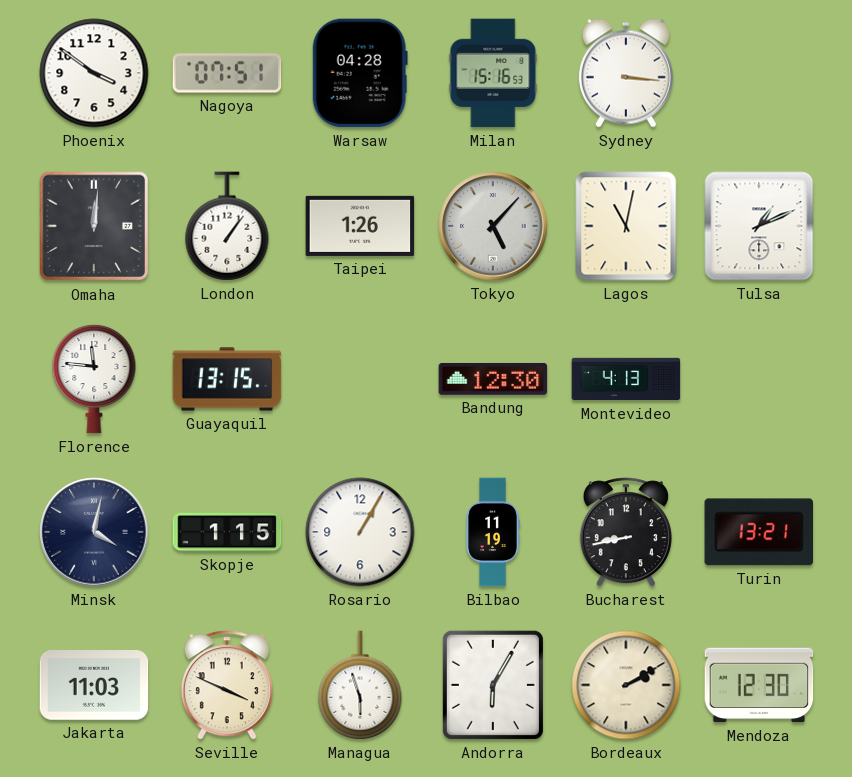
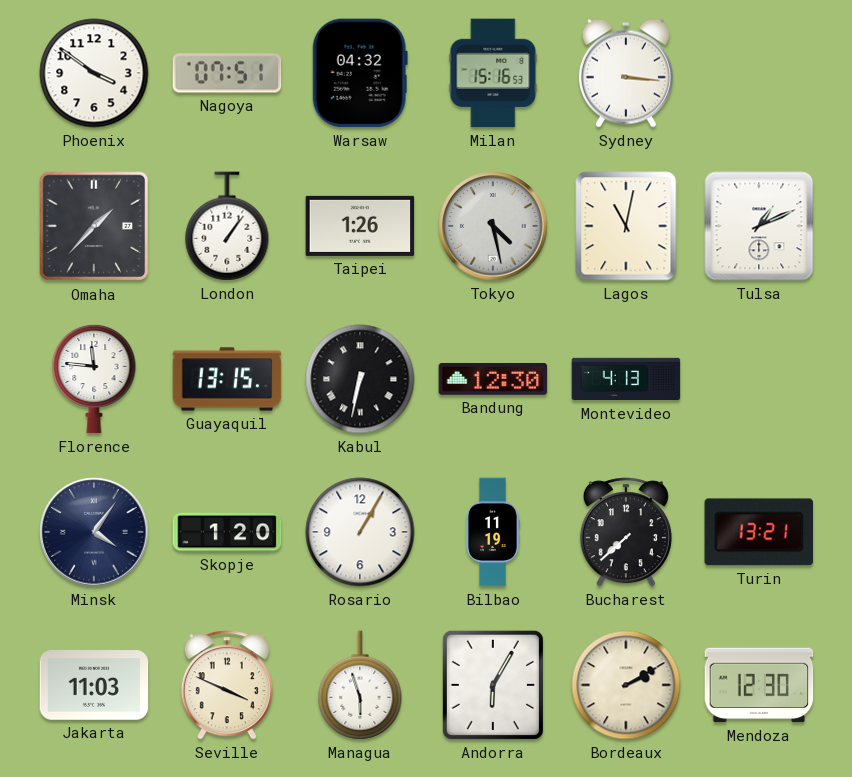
Warsaw: 04:28 -> 04:32
Omaha: 12:01 -> 1:37
Tokyo: 5:07 -> 4:28
Kabul: none -> 6:32
Minsk: 4:02 -> 4:06
Skopje: 1:15 -> 1:20
Bucharest: 8:43 -> 7:38
